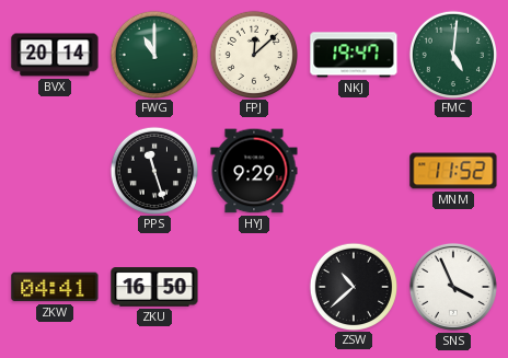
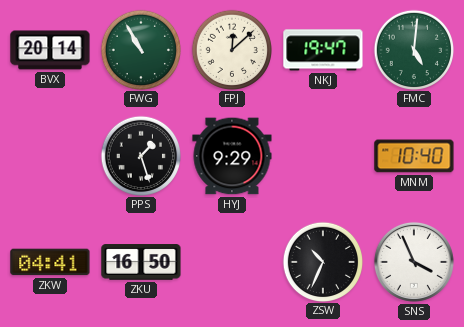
FWG: 11:00 -> 10:55
PPS: 11:27 -> 1:27
MNM: 11:52 -> 10:40
ZSW: 10:38 -> 10:34
